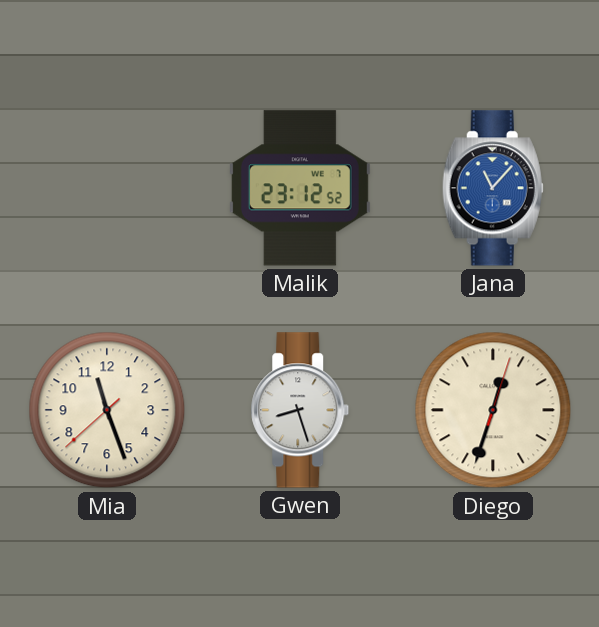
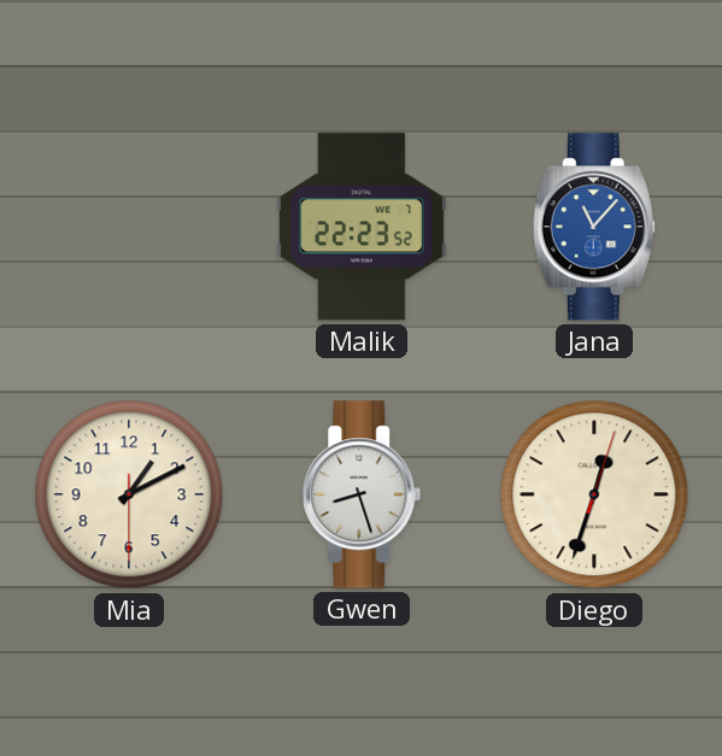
Malik: 23:12 -> 22:23
Mia: 11:26 -> 1:10
